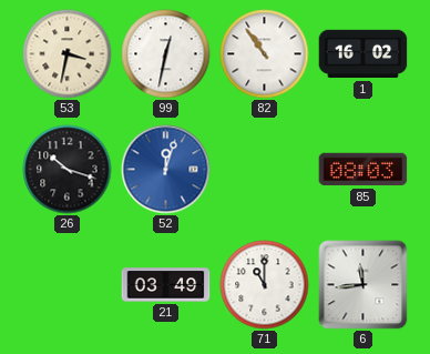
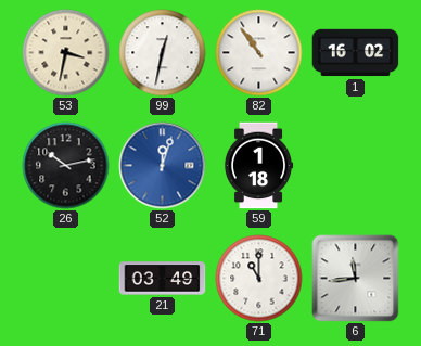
26: 10:18 -> 10:13
59: none -> 1:18
85: 08:03 -> none
